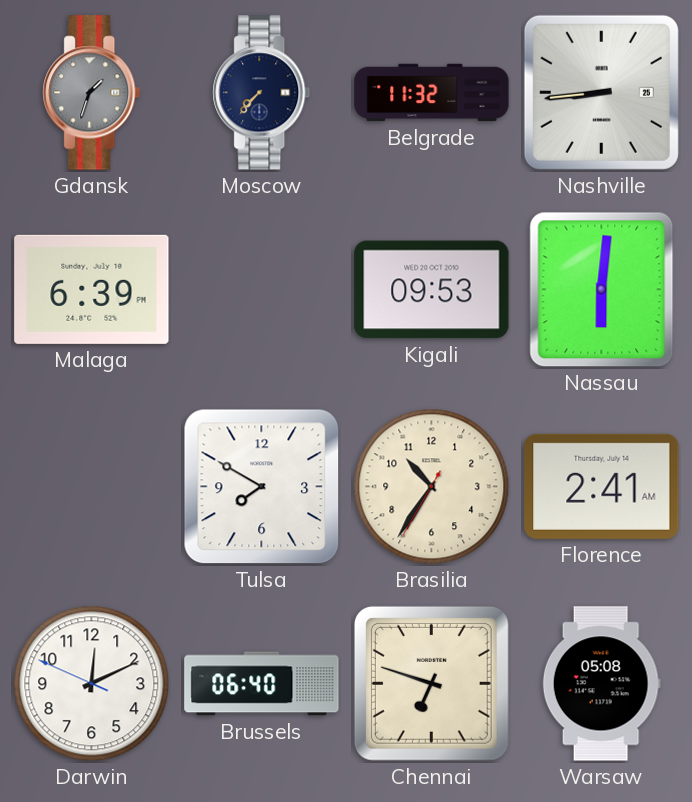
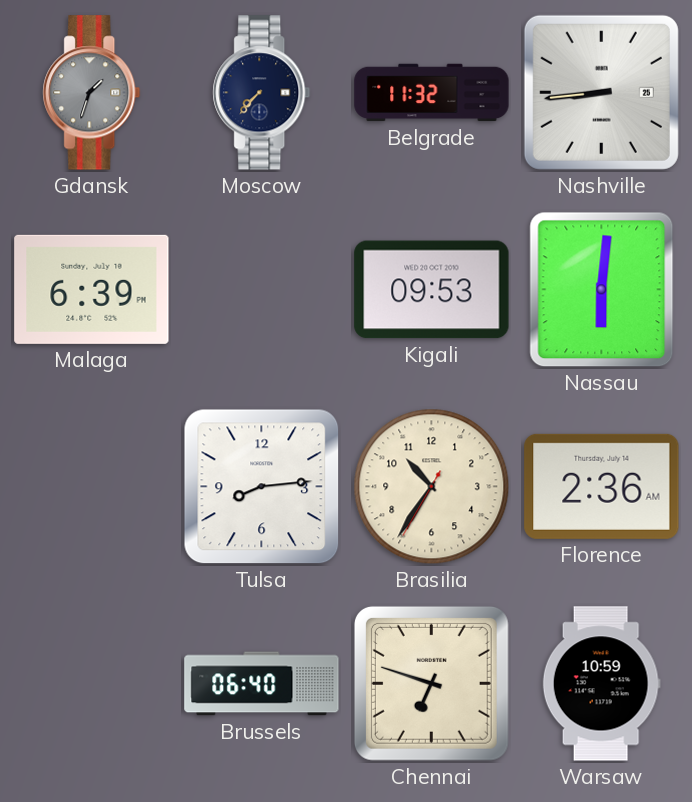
Tulsa: 7:50 -> 8:14
Florence: 2:41 -> 2:36
Darwin: 12:10 -> none
Warsaw: 05:08 -> 10:59
